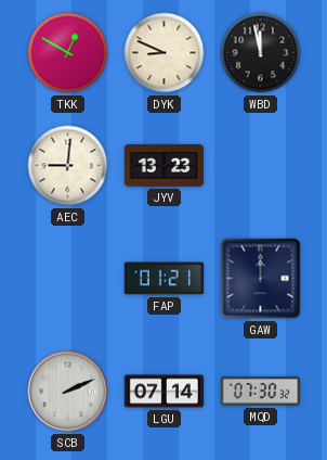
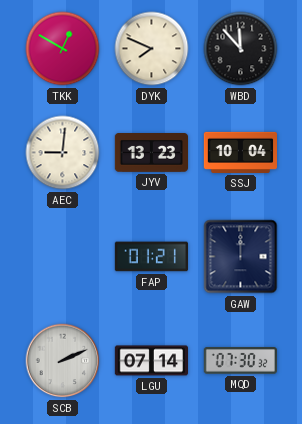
DYK: 8:49 -> 7:49
WBD: 11:58 -> 11:53
SSJ: none -> 10:04
